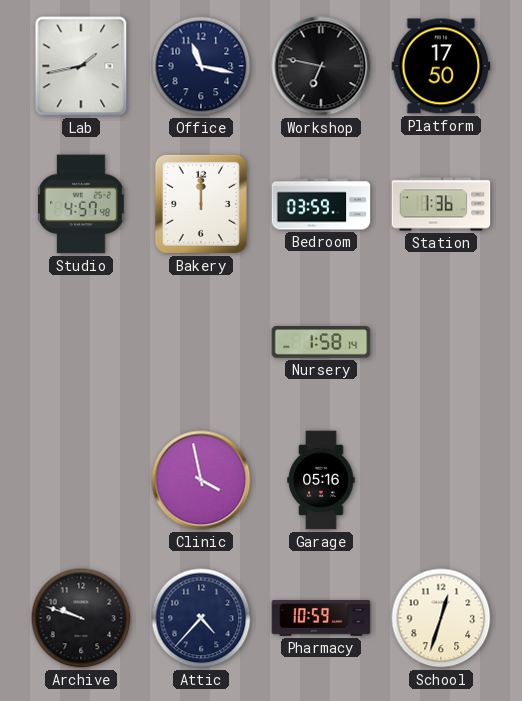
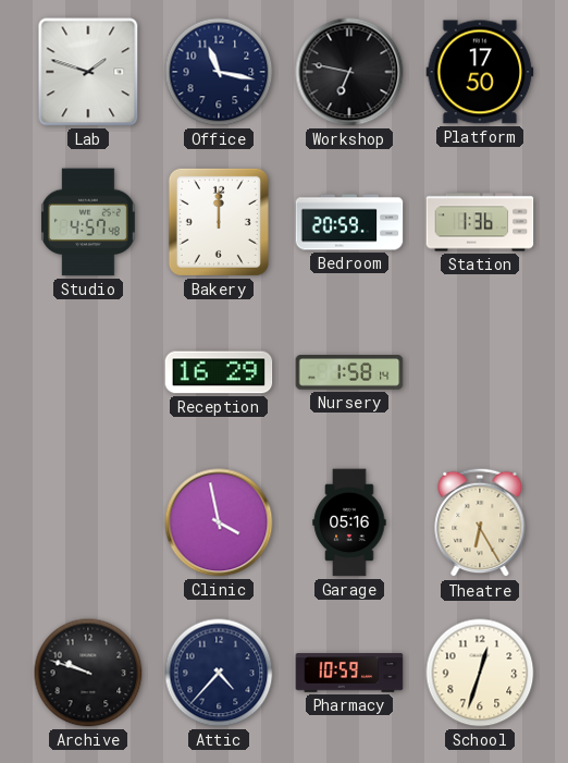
Lab: 1:43 -> 1:48
Bedroom: 03:59 -> 20:59
Reception: none -> 16:29
Theatre: none -> 6:25
